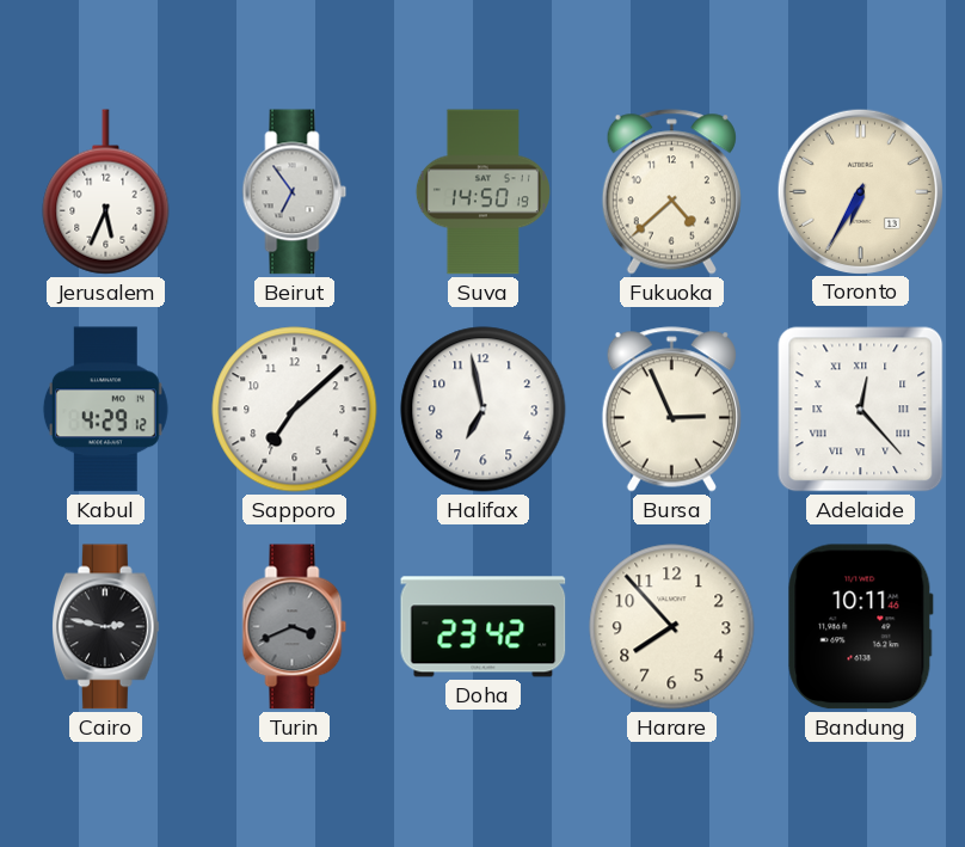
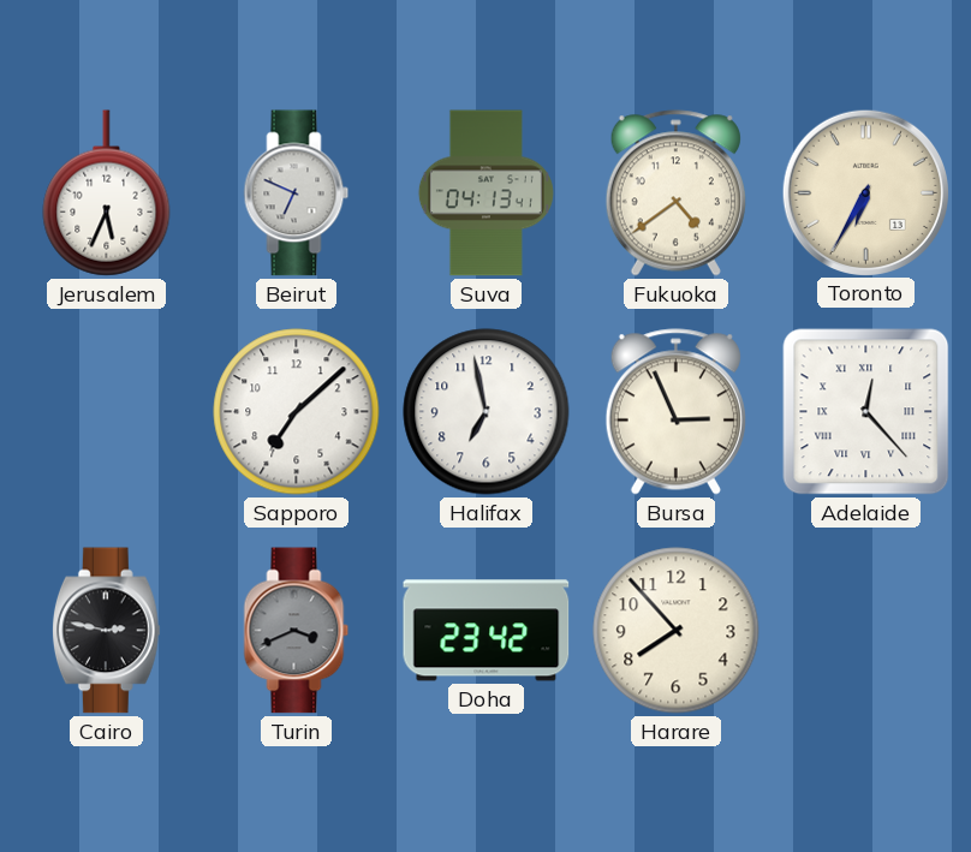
Beirut: 6:54 -> 6:49
Suva: 14:50 -> 04:13
Fukuoka: 4:38 -> 4:39
Kabul: 4:29 -> none
Bandung: 10:11 -> none
